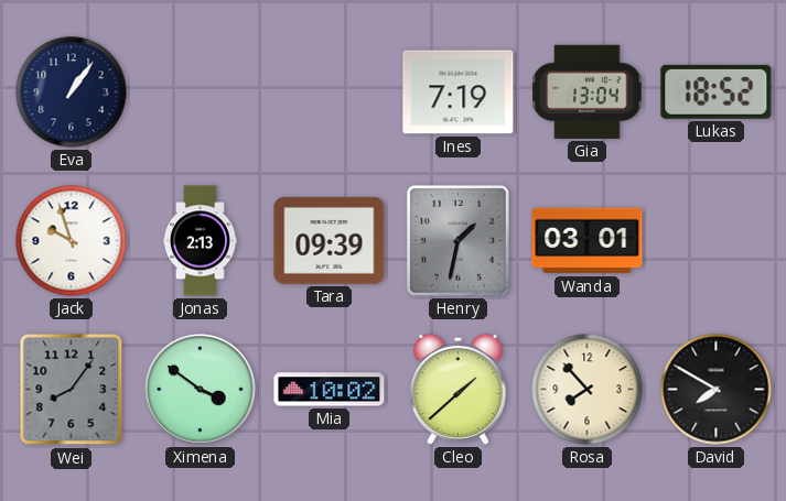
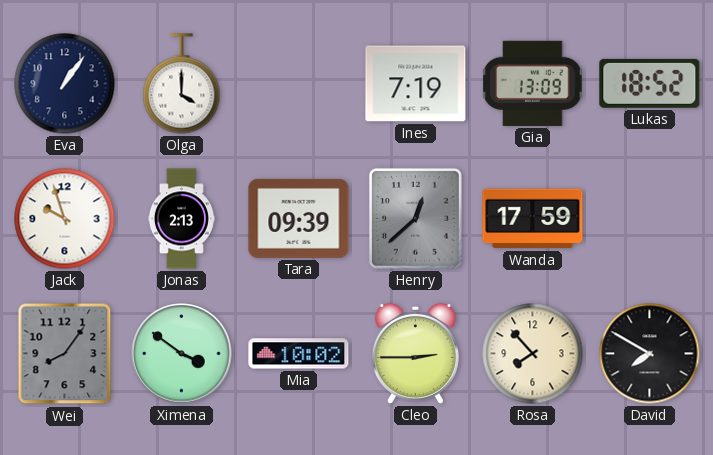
Olga: none -> 4:00
Gia: 13:04 -> 13:09
Henry: 1:32 -> 12:38
Wanda: 03:01 -> 17:59
Cleo: 1:38 -> 2:45
